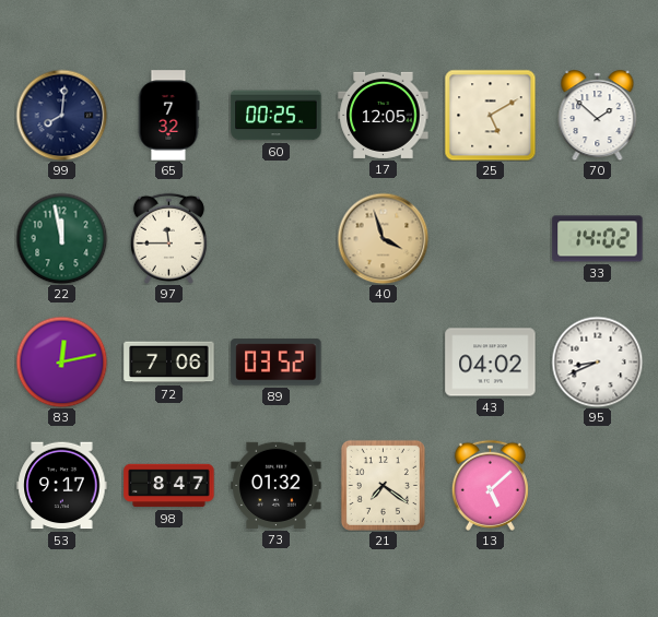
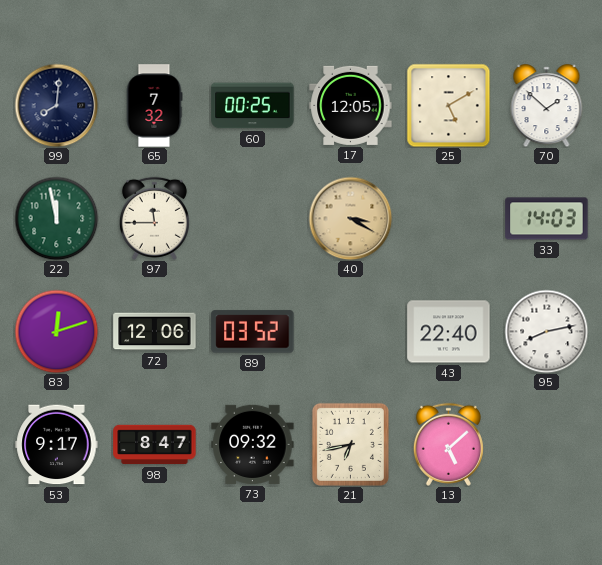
40: 3:57 -> 3:20
33: 14:02 -> 14:03
83: 12:13 -> 12:12
72: 7:06 -> 12:06
43: 04:02 -> 22:40
95: 8:41 -> 8:13
73: 01:32 -> 09:32
21: 7:21 -> 6:43
